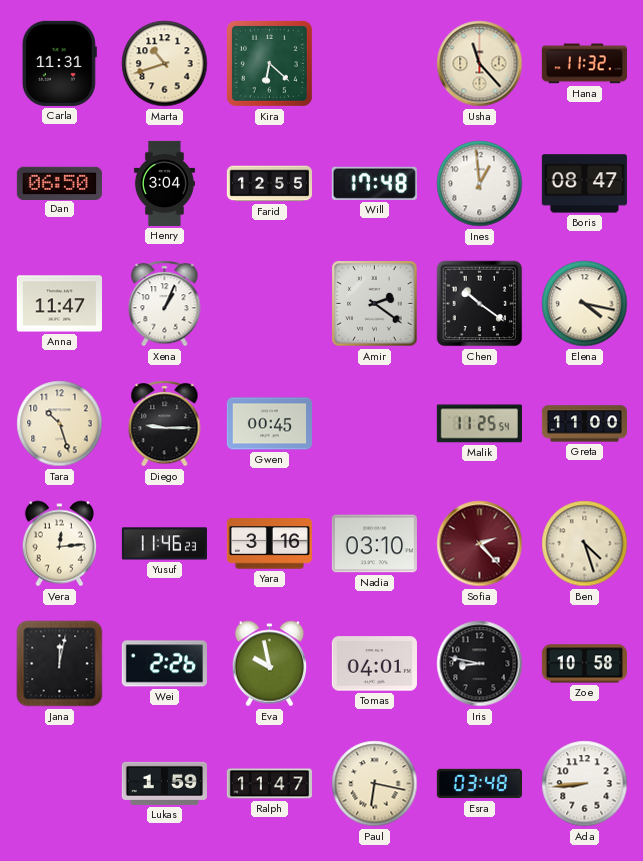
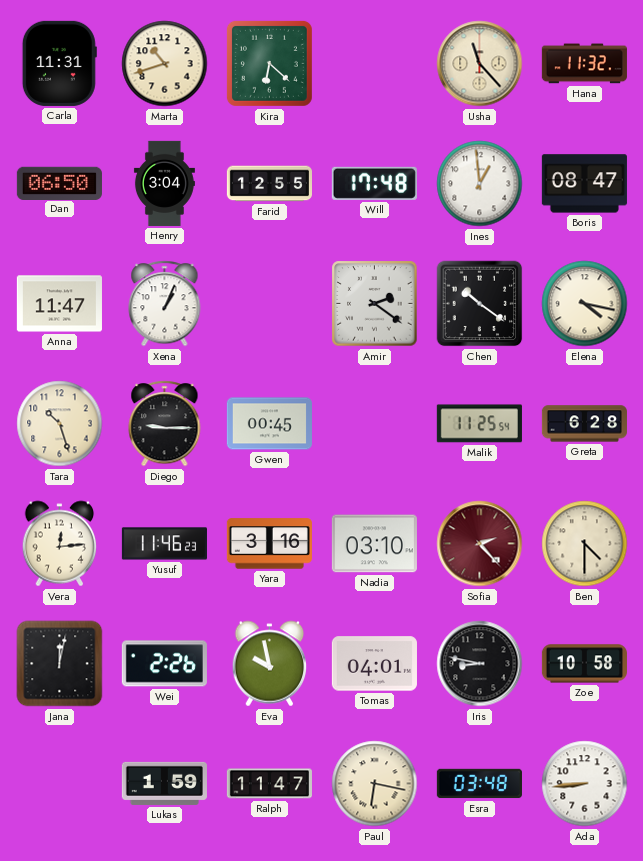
Greta: 11:00 -> 6:28
Ben: 4:27 -> 4:30
